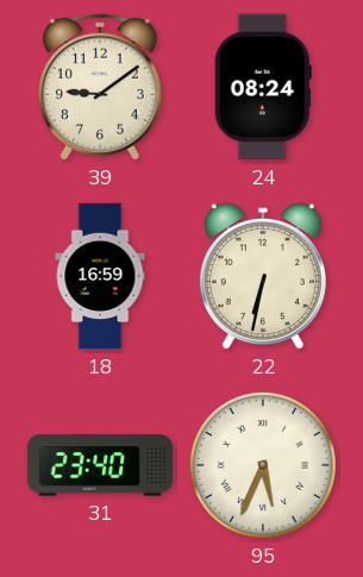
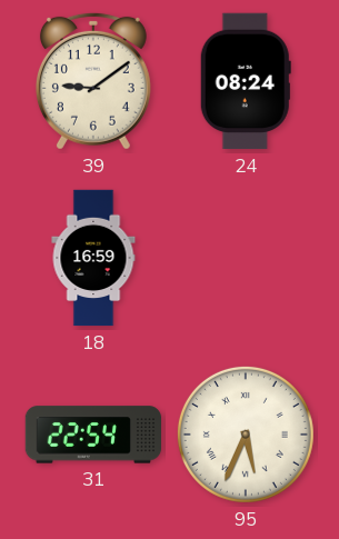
22: 6:32 -> none
31: 23:40 -> 22:54
